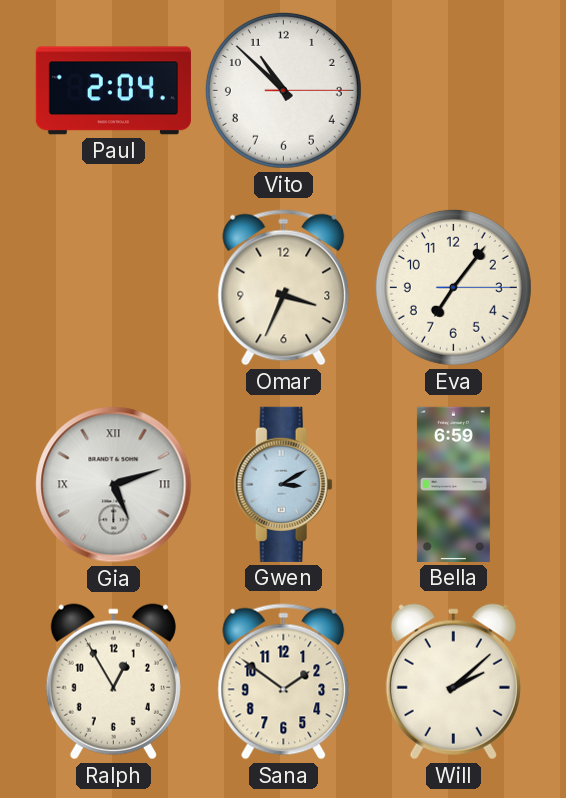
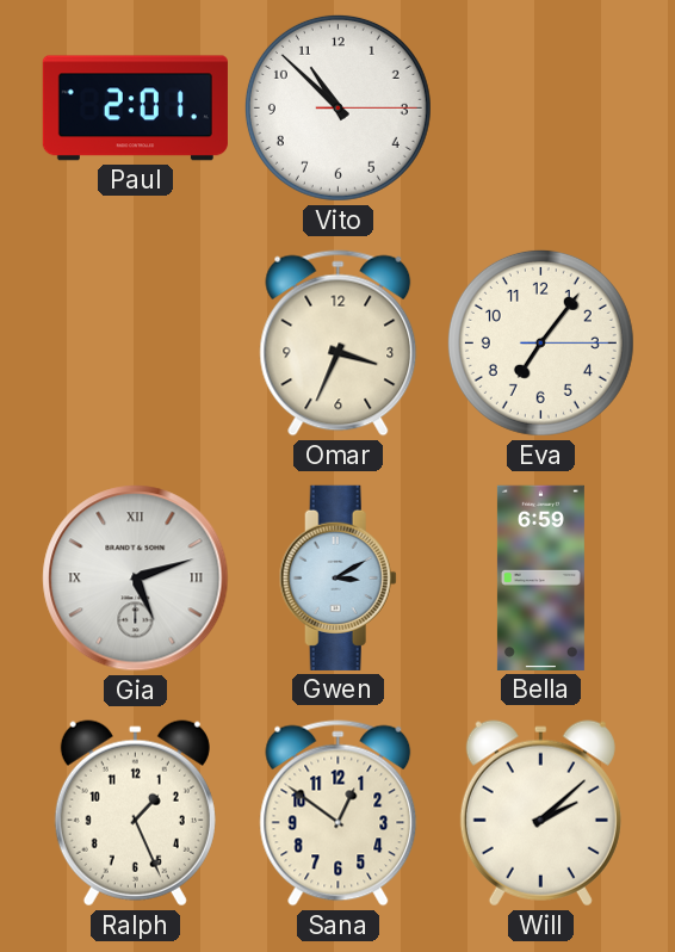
Paul: 2:04 -> 2:01
Ralph: 12:55 -> 1:26
Sana: 1:51 -> 12:51
